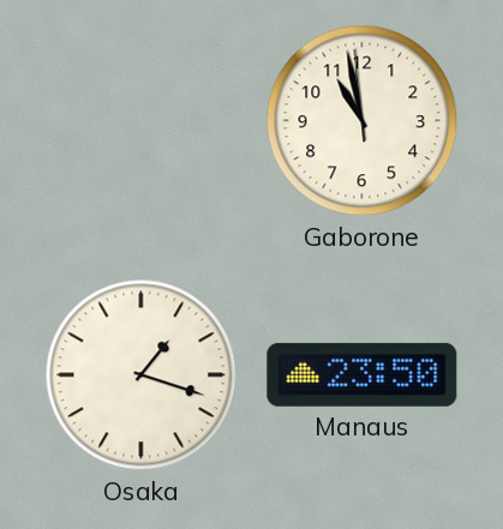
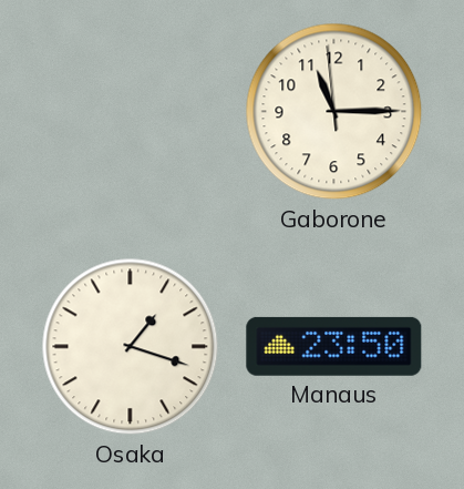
Gaborone: 10:57 -> 11:14
